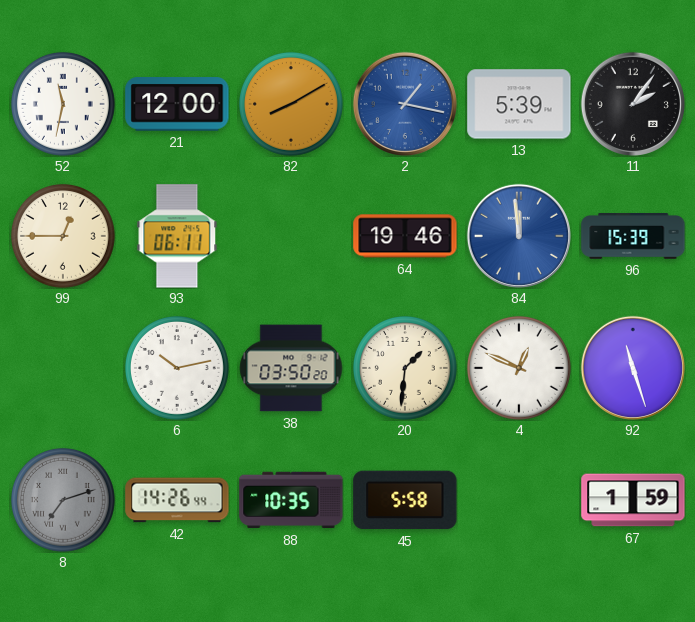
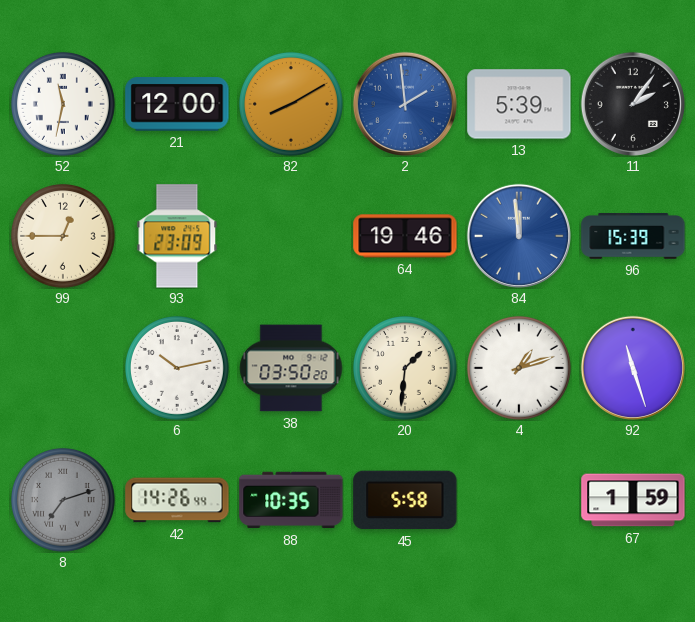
2: 1:17 -> 1:59
93: 06:11 -> 23:09
4: 12:49 -> 1:12
